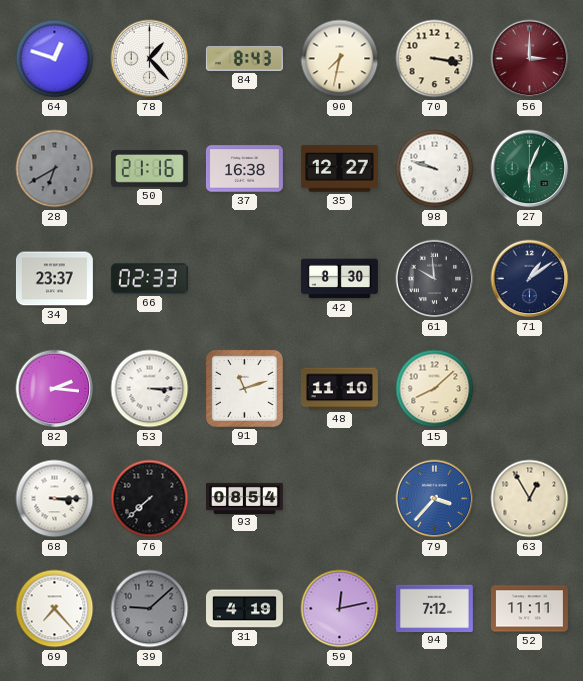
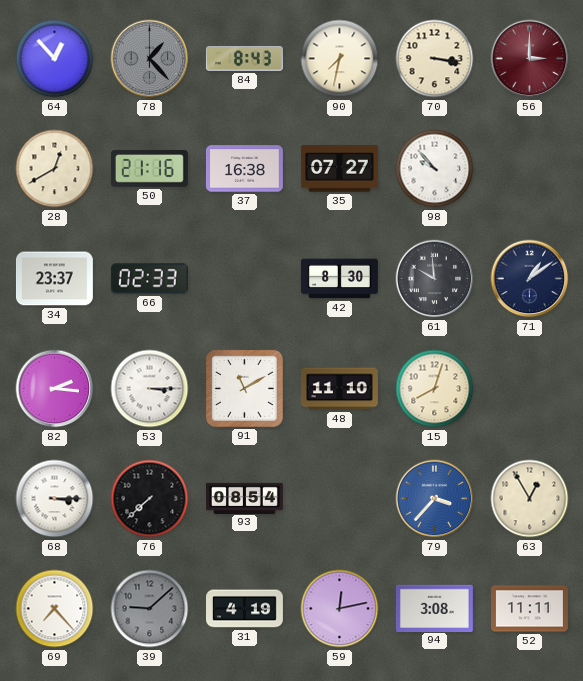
64: 12:48 -> 12:53
78 dial: white -> grey
28: 6:40 -> 12:40
28 dial: grey -> cream
35: 12:27 -> 07:27
98: 9:48 -> 9:53
27: 6:04 -> none
91: 11:12 -> 11:10
15: 8:08 -> 8:03
94: 7:12 -> 3:08
